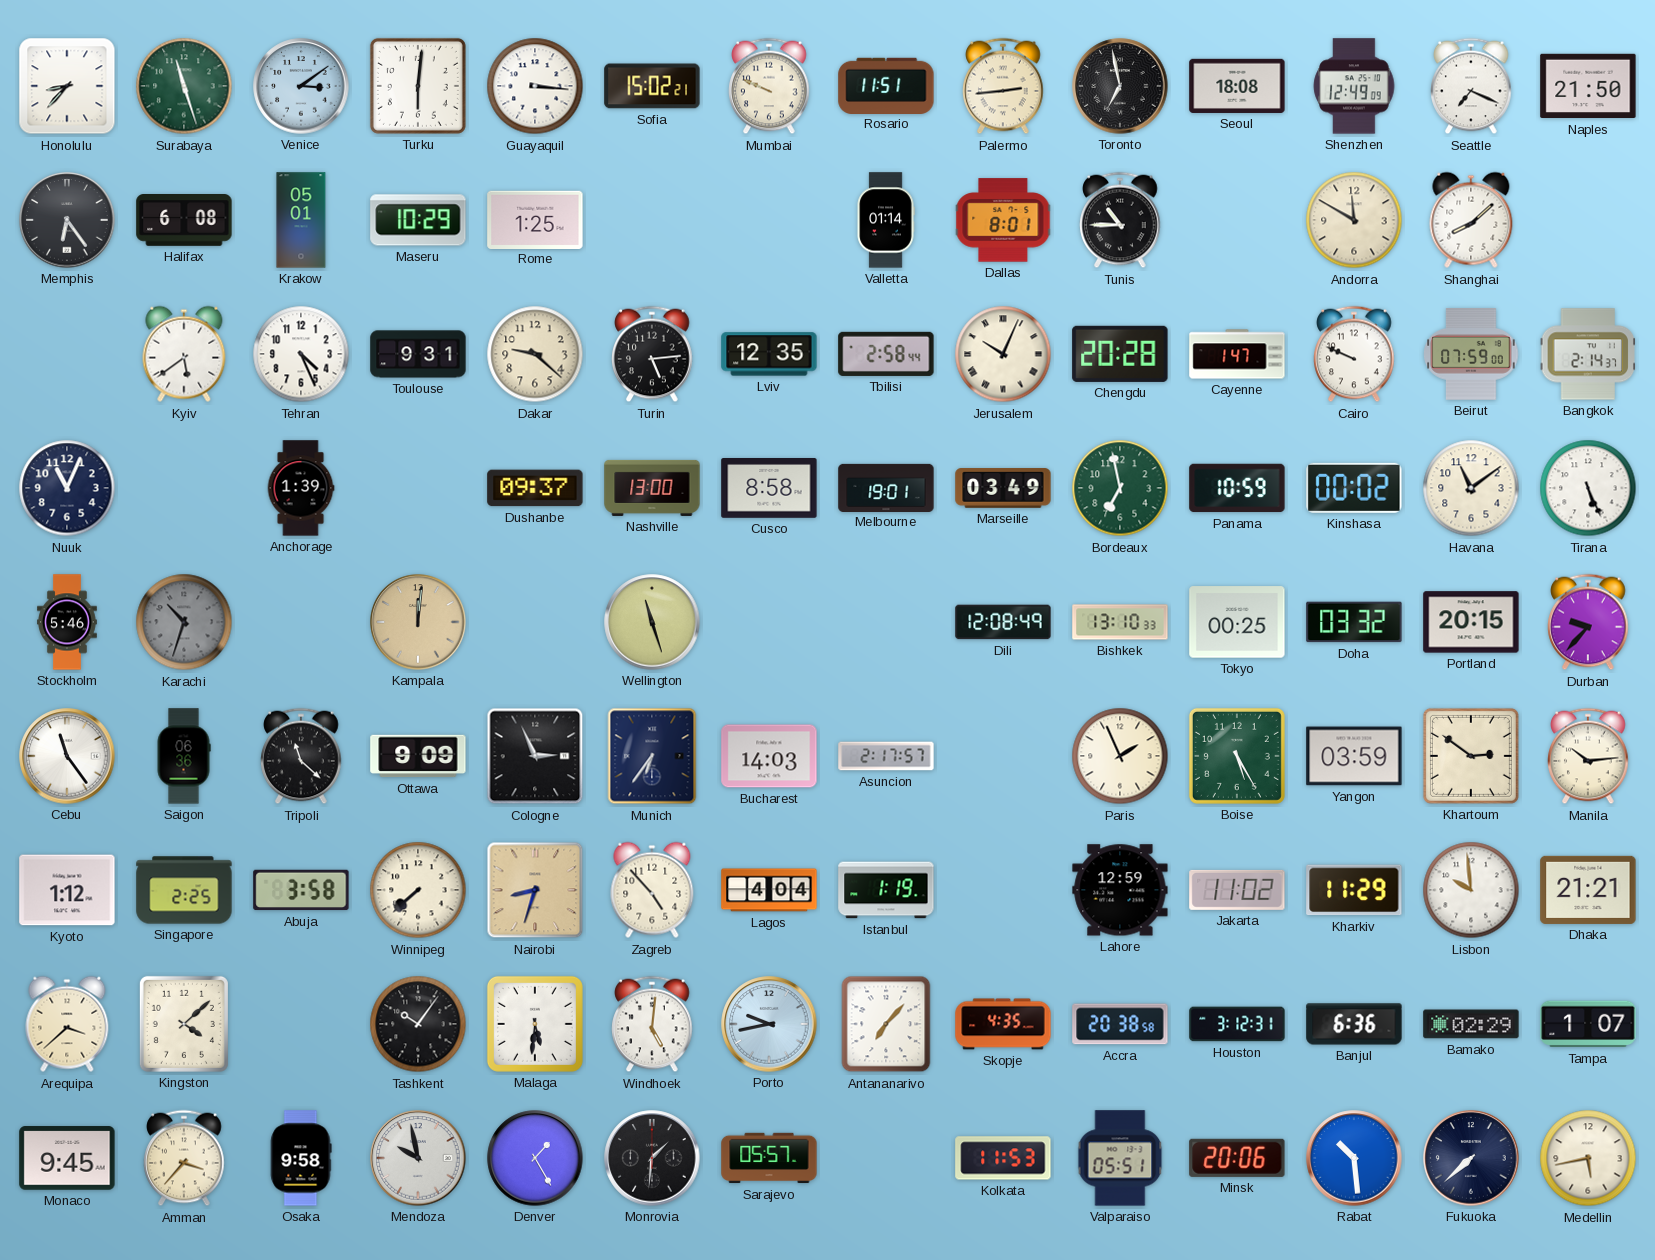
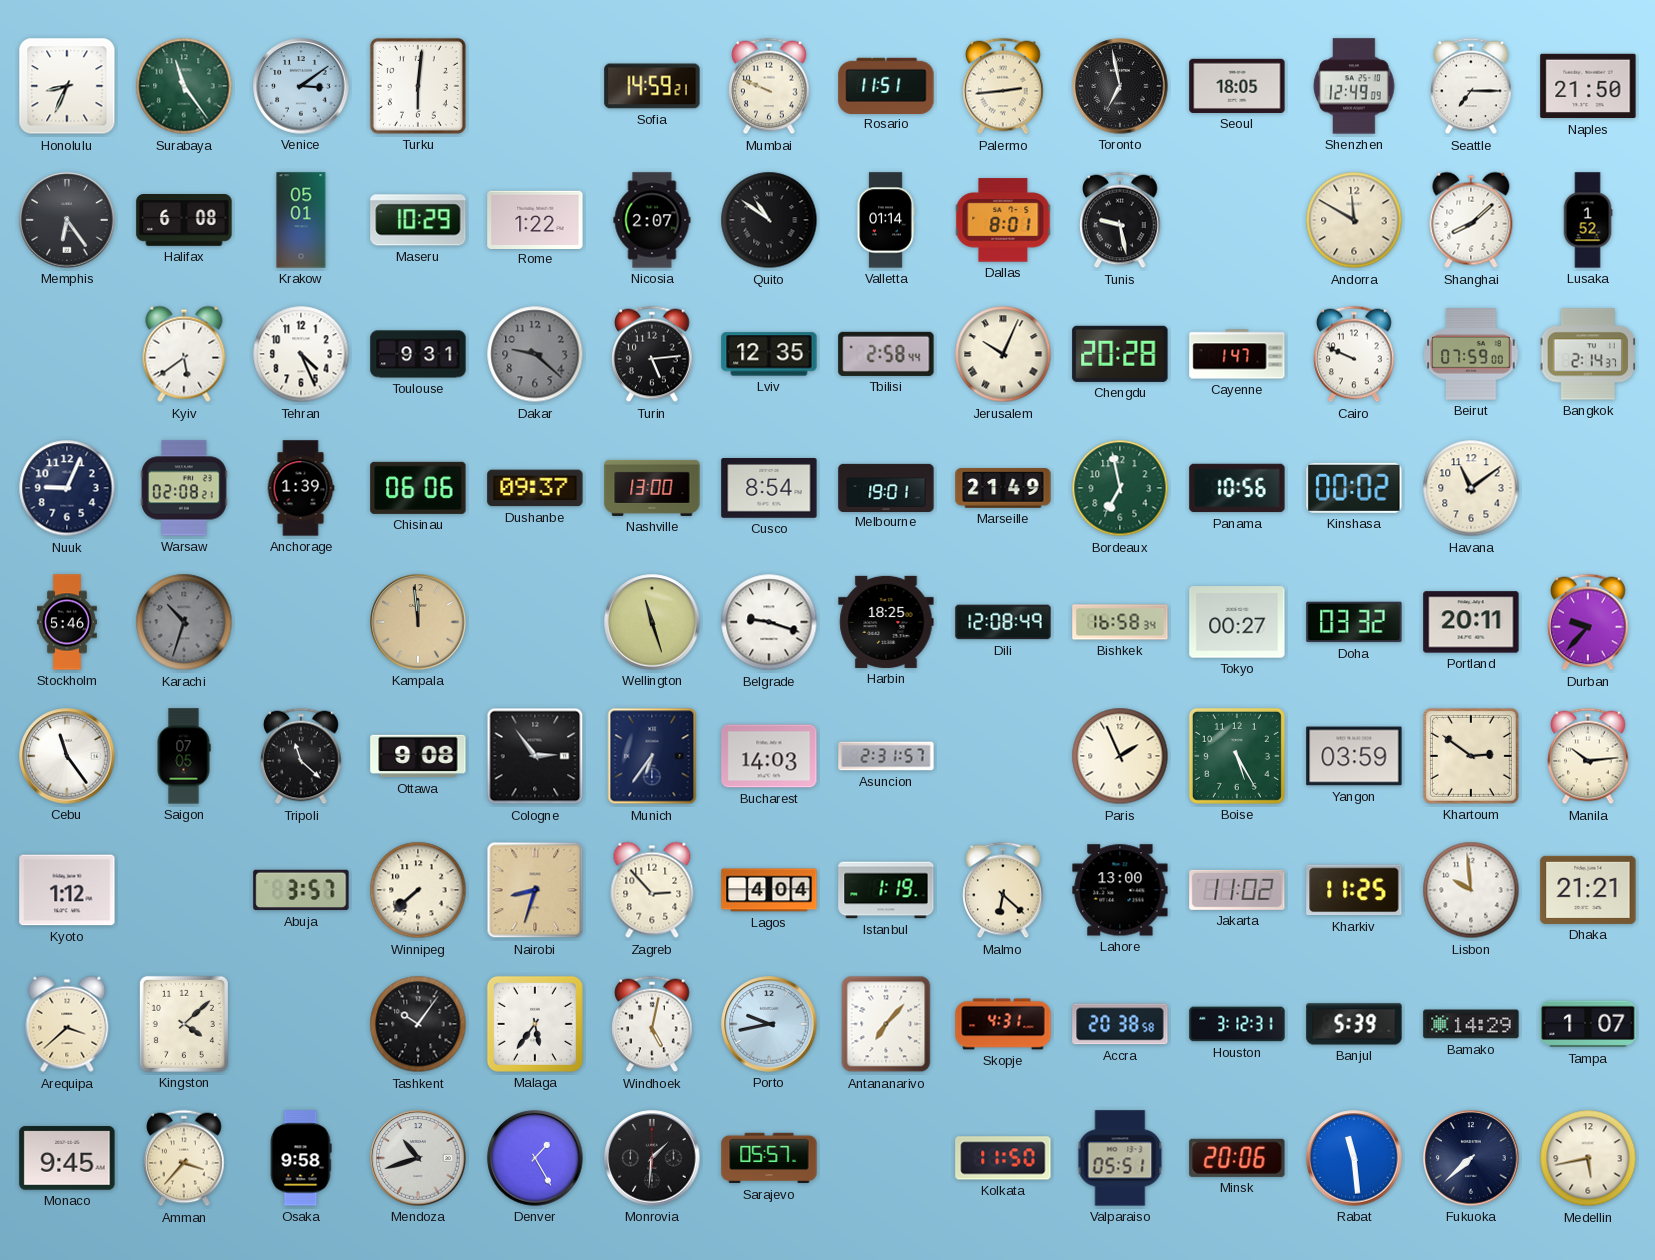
Honolulu: 8:37 -> 8:34
Surabaya: 11:27 -> 11:24
Guayaquil: 3:16 -> none
Sofia: 15:02 -> 14:59
Seoul: 18:08 -> 18:05
Seattle: 7:19 -> 7:15
Rome: 1:25 -> 1:22
Nicosia: none -> 2:07
Quito: none -> 10:51
Tunis: 10:45 -> 9:28
Lusaka: none -> 1:52
Dakar dial: cream -> grey
Nuuk: 11:04 -> 9:04
Warsaw: none -> 02:08
Chisinau: none -> 06:06
Cusco: 8:58 -> 8:54
Marseille: 03:49 -> 21:49
Panama: 10:59 -> 10:56
Tirana: 5:26 -> none
Kampala: 12:01 -> 11:59
Belgrade: none -> 9:18
Harbin: none -> 18:25
Bishkek: 13:10 -> 16:58
Tokyo: 00:25 -> 00:27
Portland: 20:15 -> 20:11
Saigon: 06:36 -> 07:05
Ottawa: 9:09 -> 9:08
Cologne: 2:56 -> 2:54
Asuncion: 2:17 -> 2:31
Singapore: 2:25 -> none
Abuja: 3:58 -> 3:57
Zagreb: 4:53 -> 2:53
Malmo: none -> 6:22
Lahore: 12:59 -> 13:00
Kharkiv: 11:29 -> 11:25
Malaga: 5:31 -> 5:36
Windhoek: 5:01 -> 5:02
Skopje: 4:35 -> 4:31
Banjul: 6:36 -> 5:39
Bamako: 02:29 -> 14:29
Mendoza: 9:58 -> 10:42
Kolkata: 11:53 -> 11:50
Rabat: 10:29 -> 11:29
